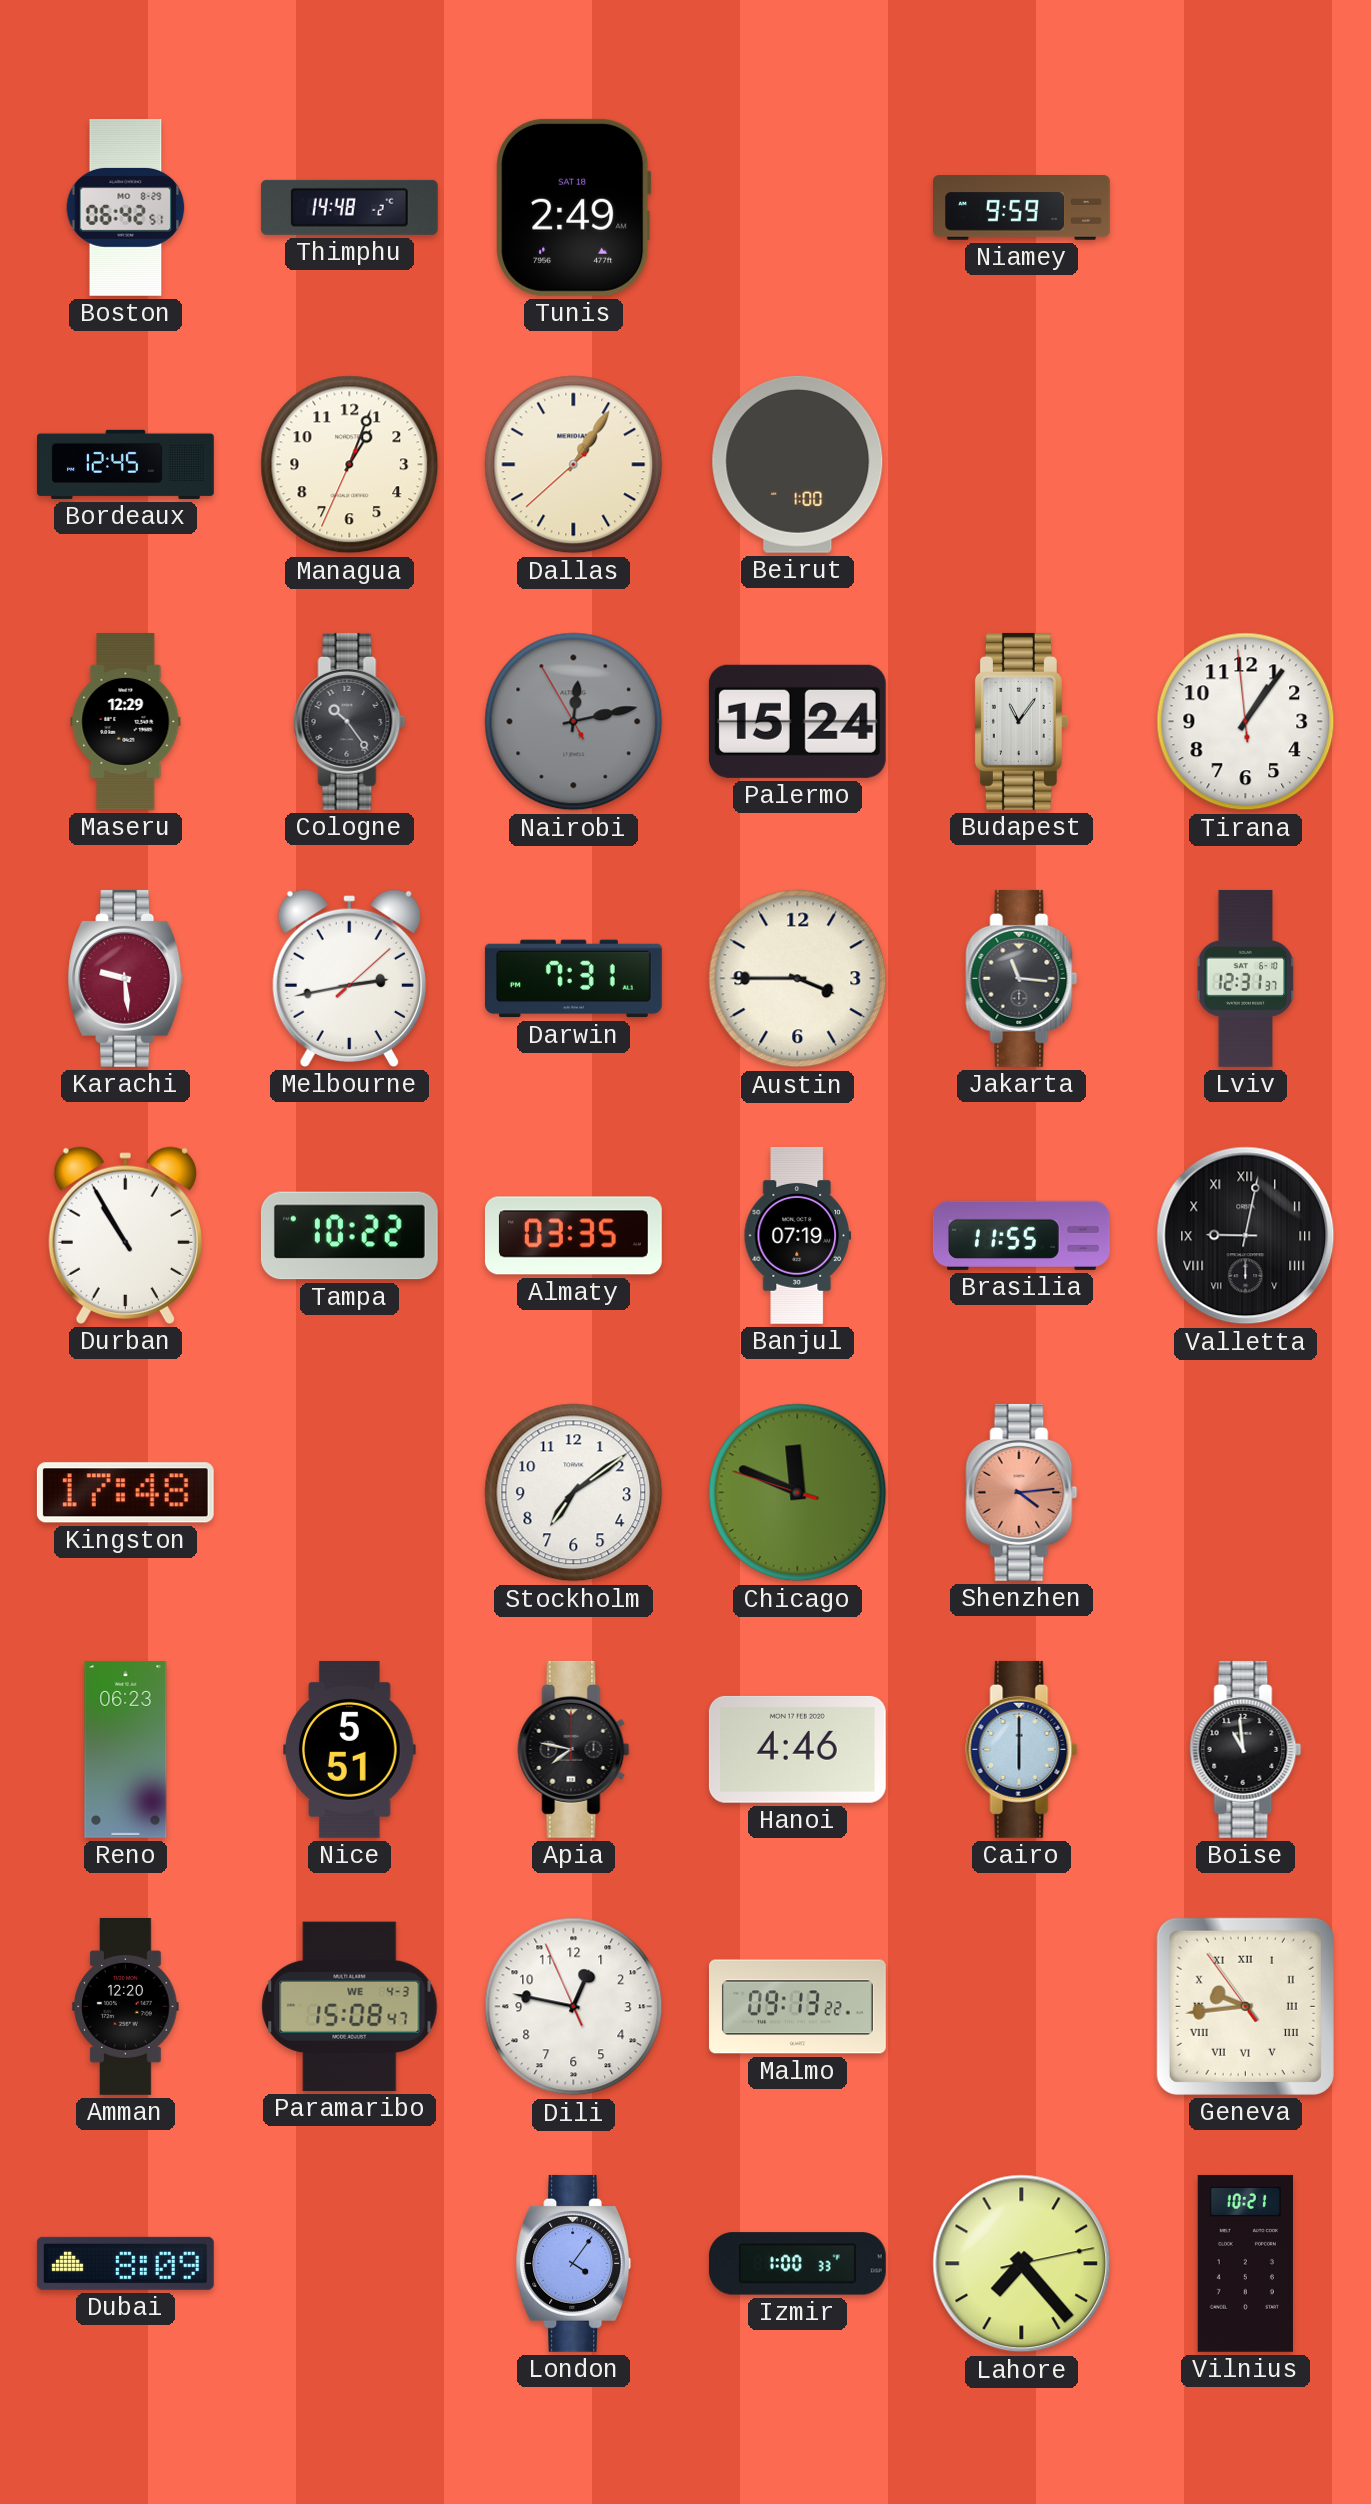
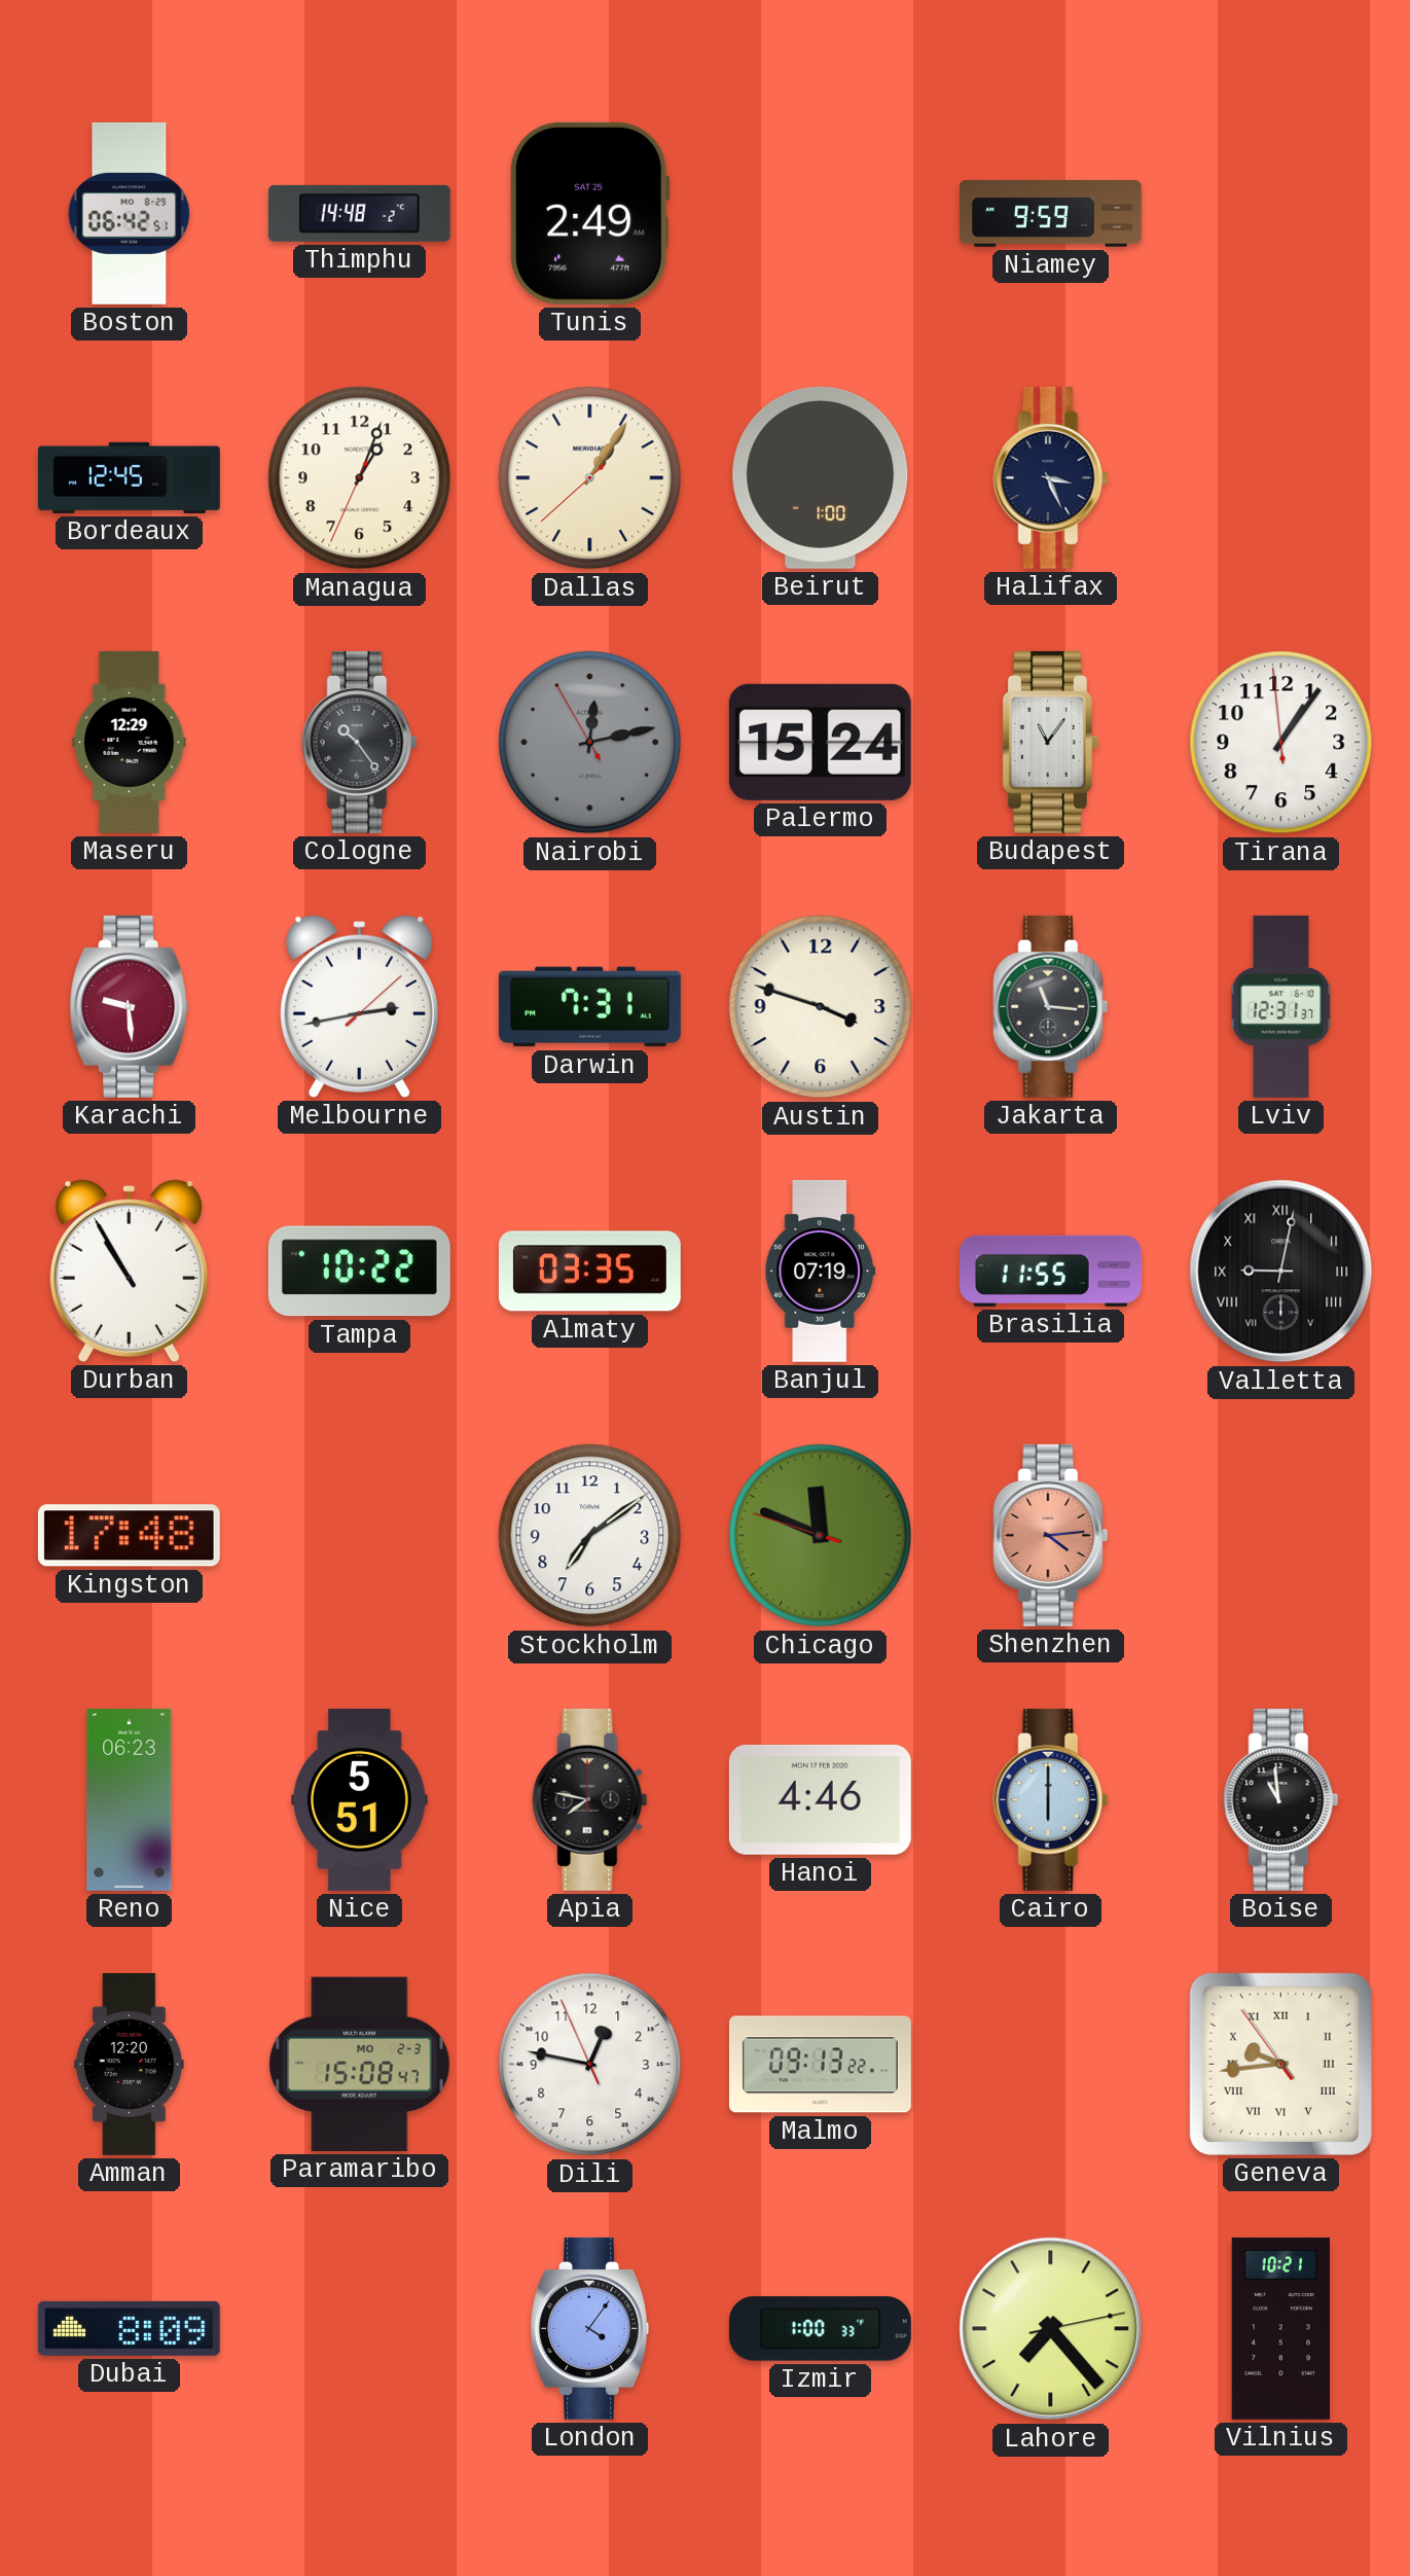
Tunis date: SAT 18 -> SAT 25
Halifax: none -> 3:26
Austin: 3:45 -> 3:48
Paramaribo date: WE 4-3 -> MO 2-3
